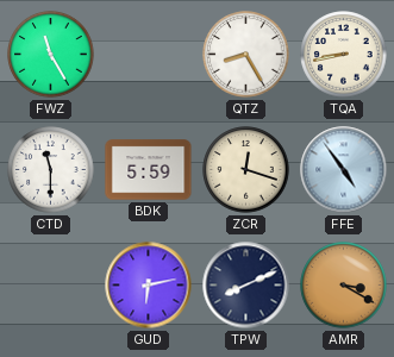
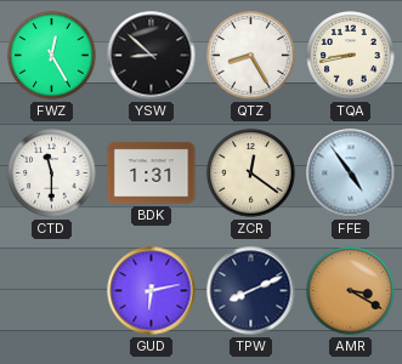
FWZ: 11:25 -> 12:25
YSW: none -> 8:52
BDK: 5:59 -> 1:31
ZCR: 12:18 -> 12:21
